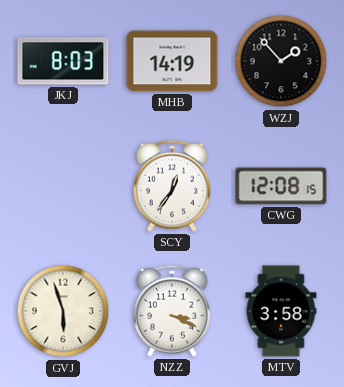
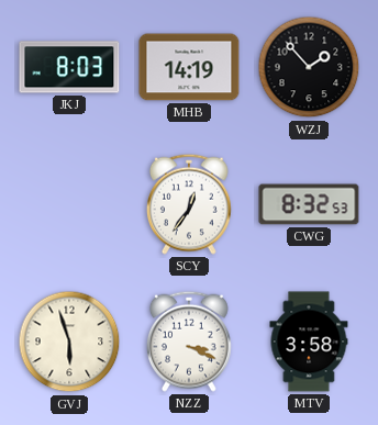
CWG: 12:08 -> 8:32
